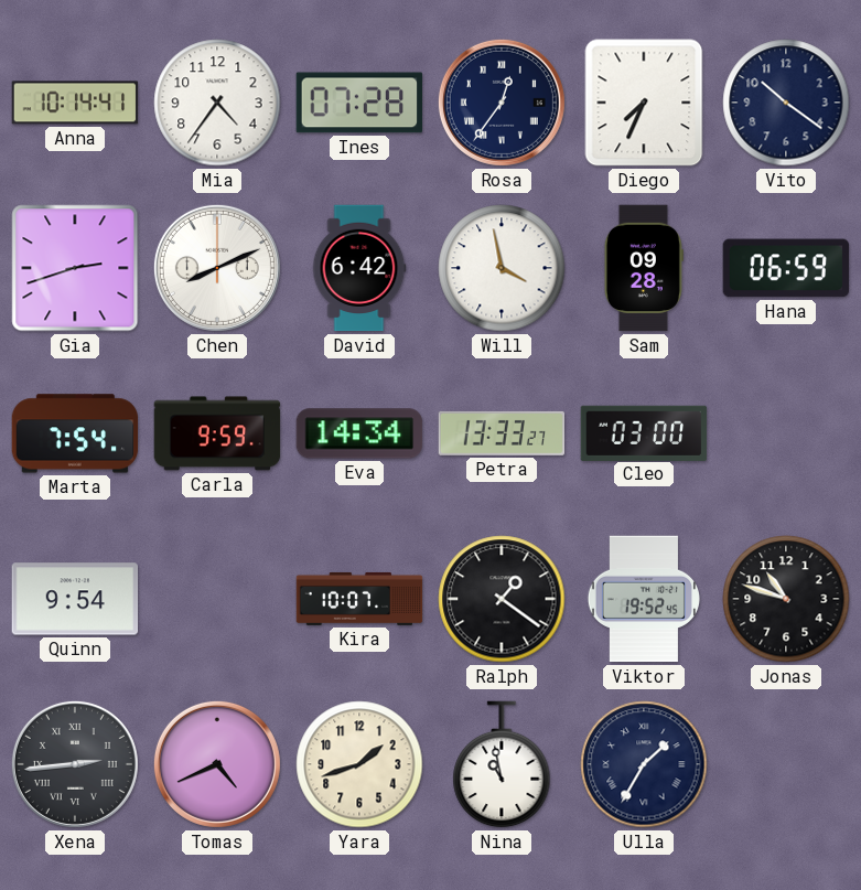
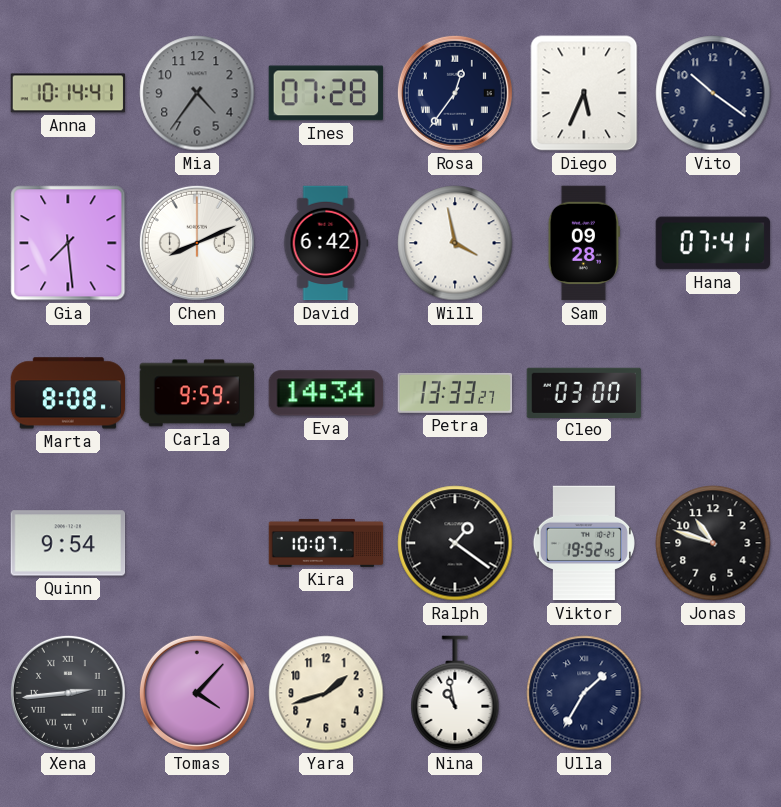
Mia dial: white -> grey
Diego: 7:34 -> 5:34
Gia: 2:42 -> 7:29
Hana: 06:59 -> 07:41
Marta: 7:54 -> 8:08
Tomas: 4:41 -> 4:07
